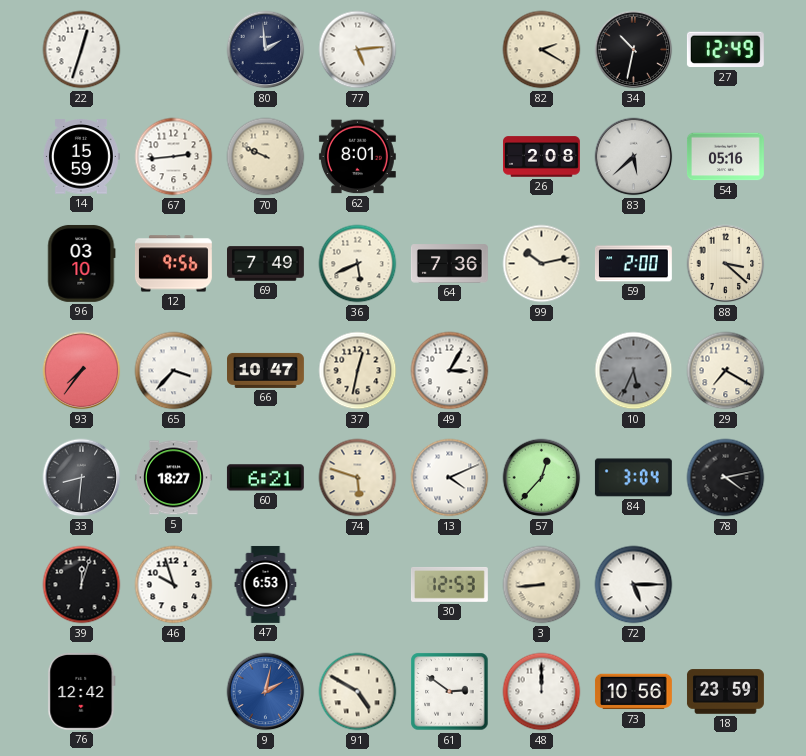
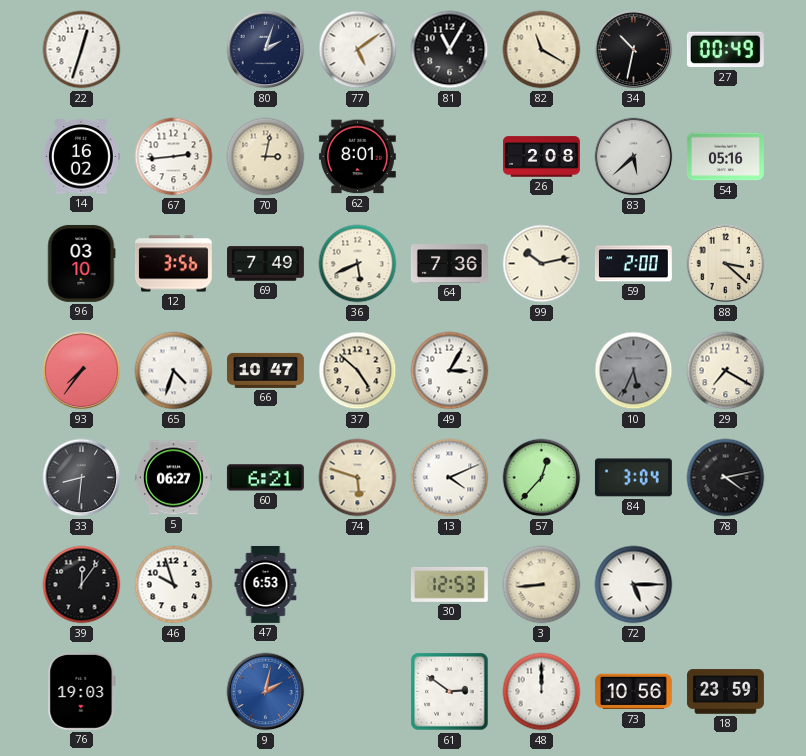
80: 1:59 -> 2:03
77: 5:14 -> 5:09
81: none -> 11:05
82: 2:20 -> 11:20
27: 12:49 -> 00:49
14: 15:59 -> 16:02
70: 9:49 -> 3:02
12: 9:56 -> 3:56
65: 3:37 -> 4:33
37: 12:32 -> 4:52
5: 18:27 -> 06:27
39: 12:03 -> 12:06
76: 12:42 -> 19:03
91: 4:50 -> none
